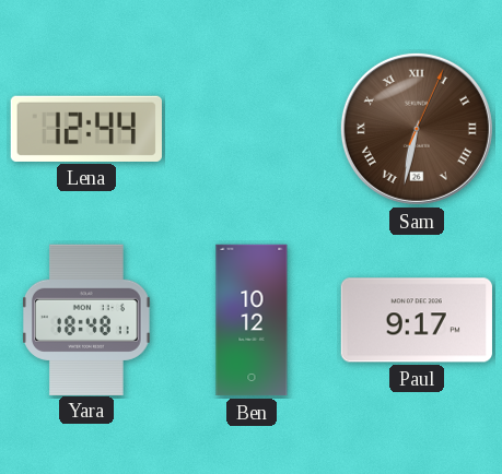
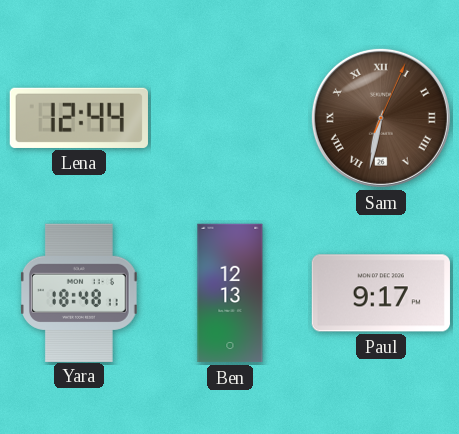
Ben: 10:12 -> 12:13
